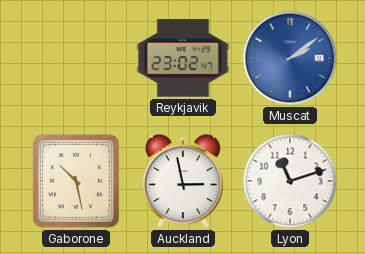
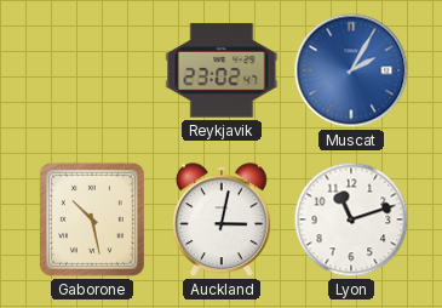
Muscat: 2:09 -> 2:05
Auckland: 2:58 -> 3:02
